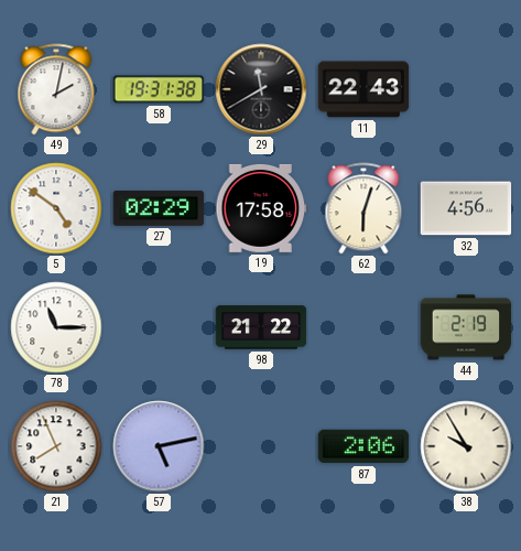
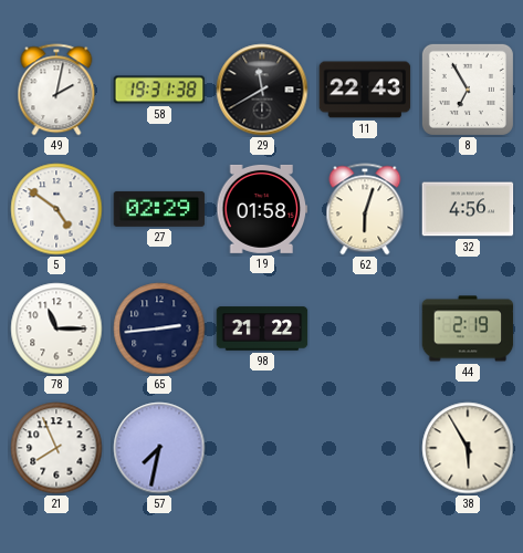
8: none -> 6:55
19: 17:58 -> 01:58
65: none -> 2:44
57: 5:13 -> 7:32
87: 2:06 -> none
38: 9:55 -> 5:55
